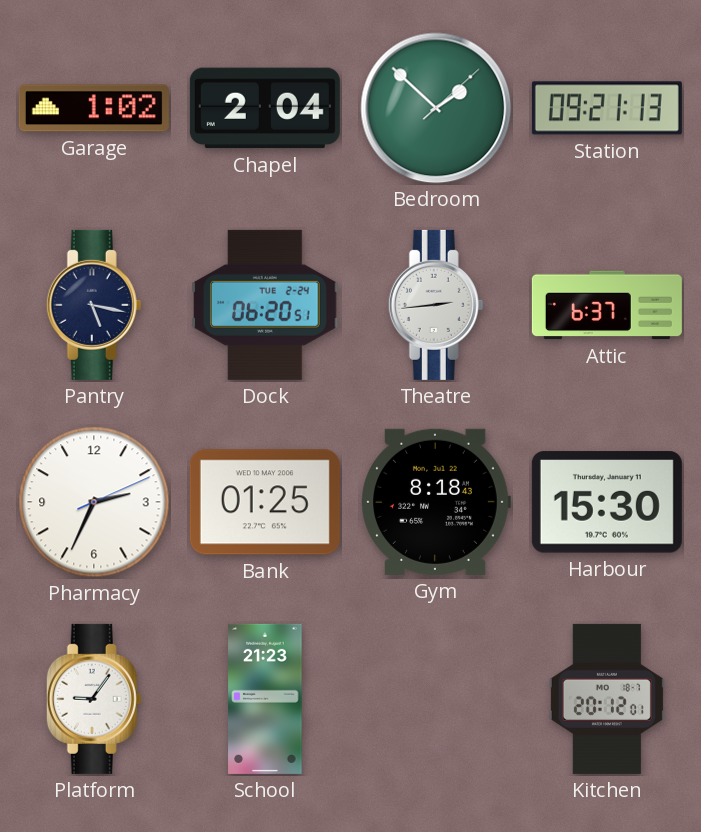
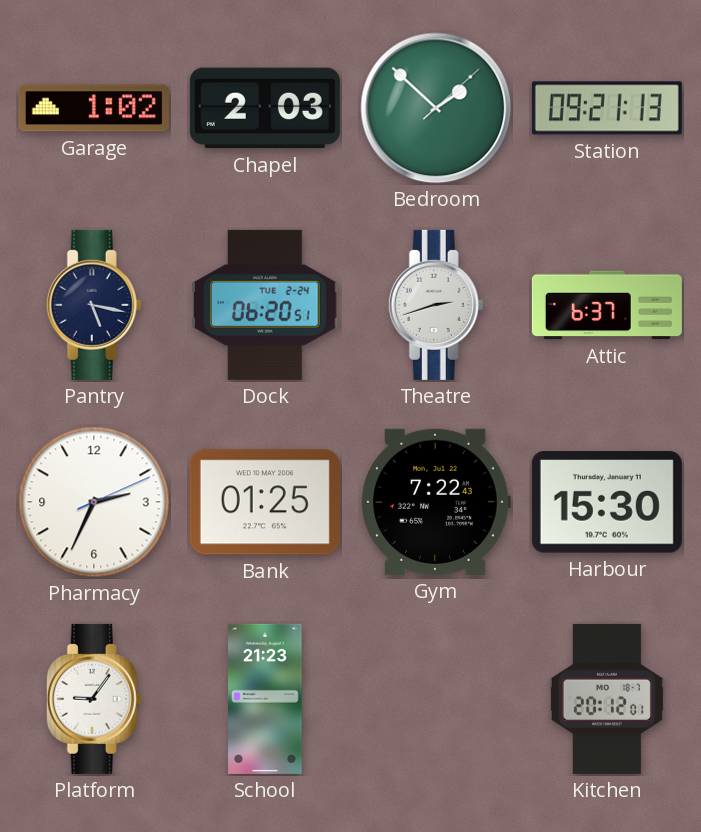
Chapel: 2:04 -> 2:03
Theatre: 2:44 -> 2:42
Gym: 8:18 -> 7:22
